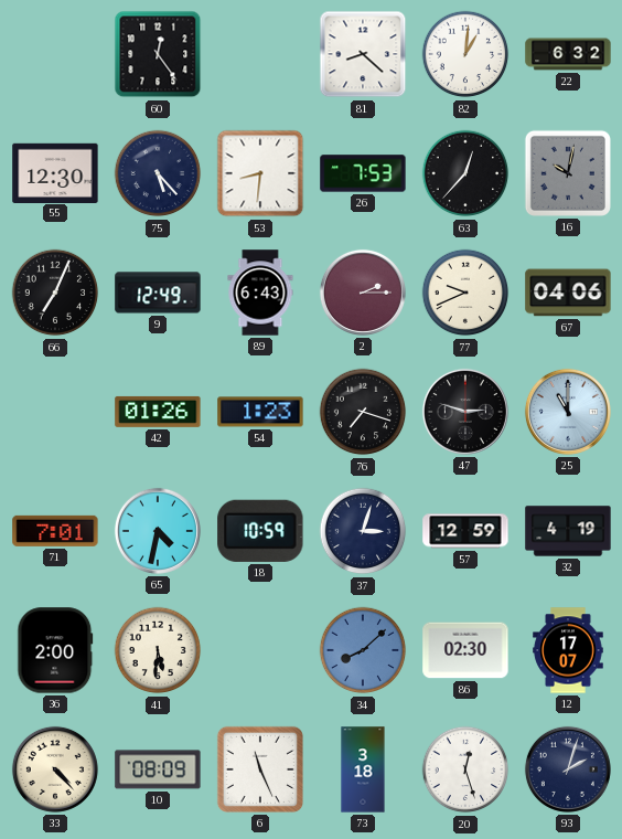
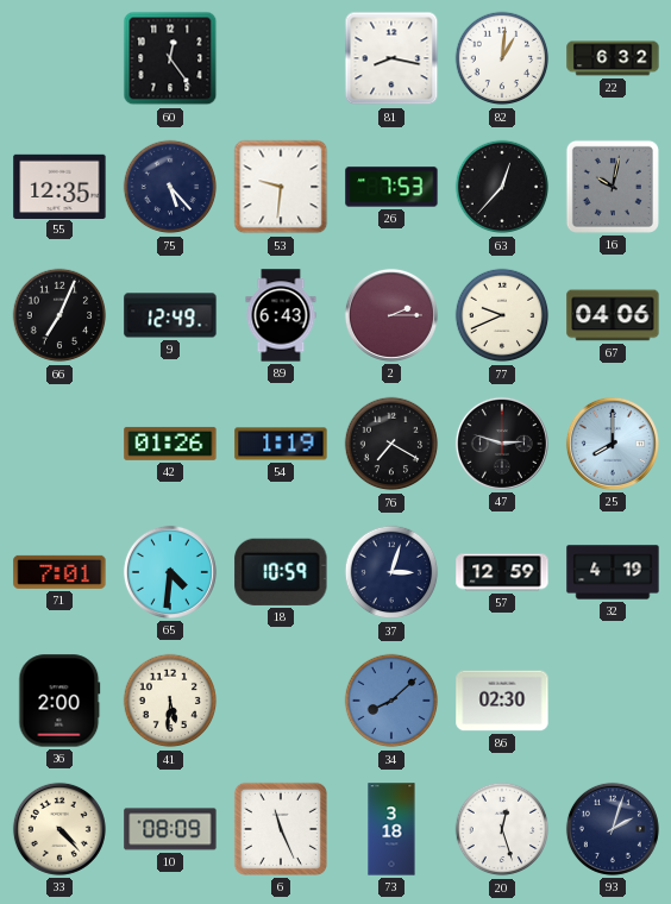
81: 8:22 -> 8:17
55: 12:30 -> 12:35
53: 8:31 -> 9:31
54: 1:23 -> 1:19
76: 7:18 -> 7:20
25: 11:00 -> 8:00
65: 4:32 -> 4:31
12: 17:07 -> none
